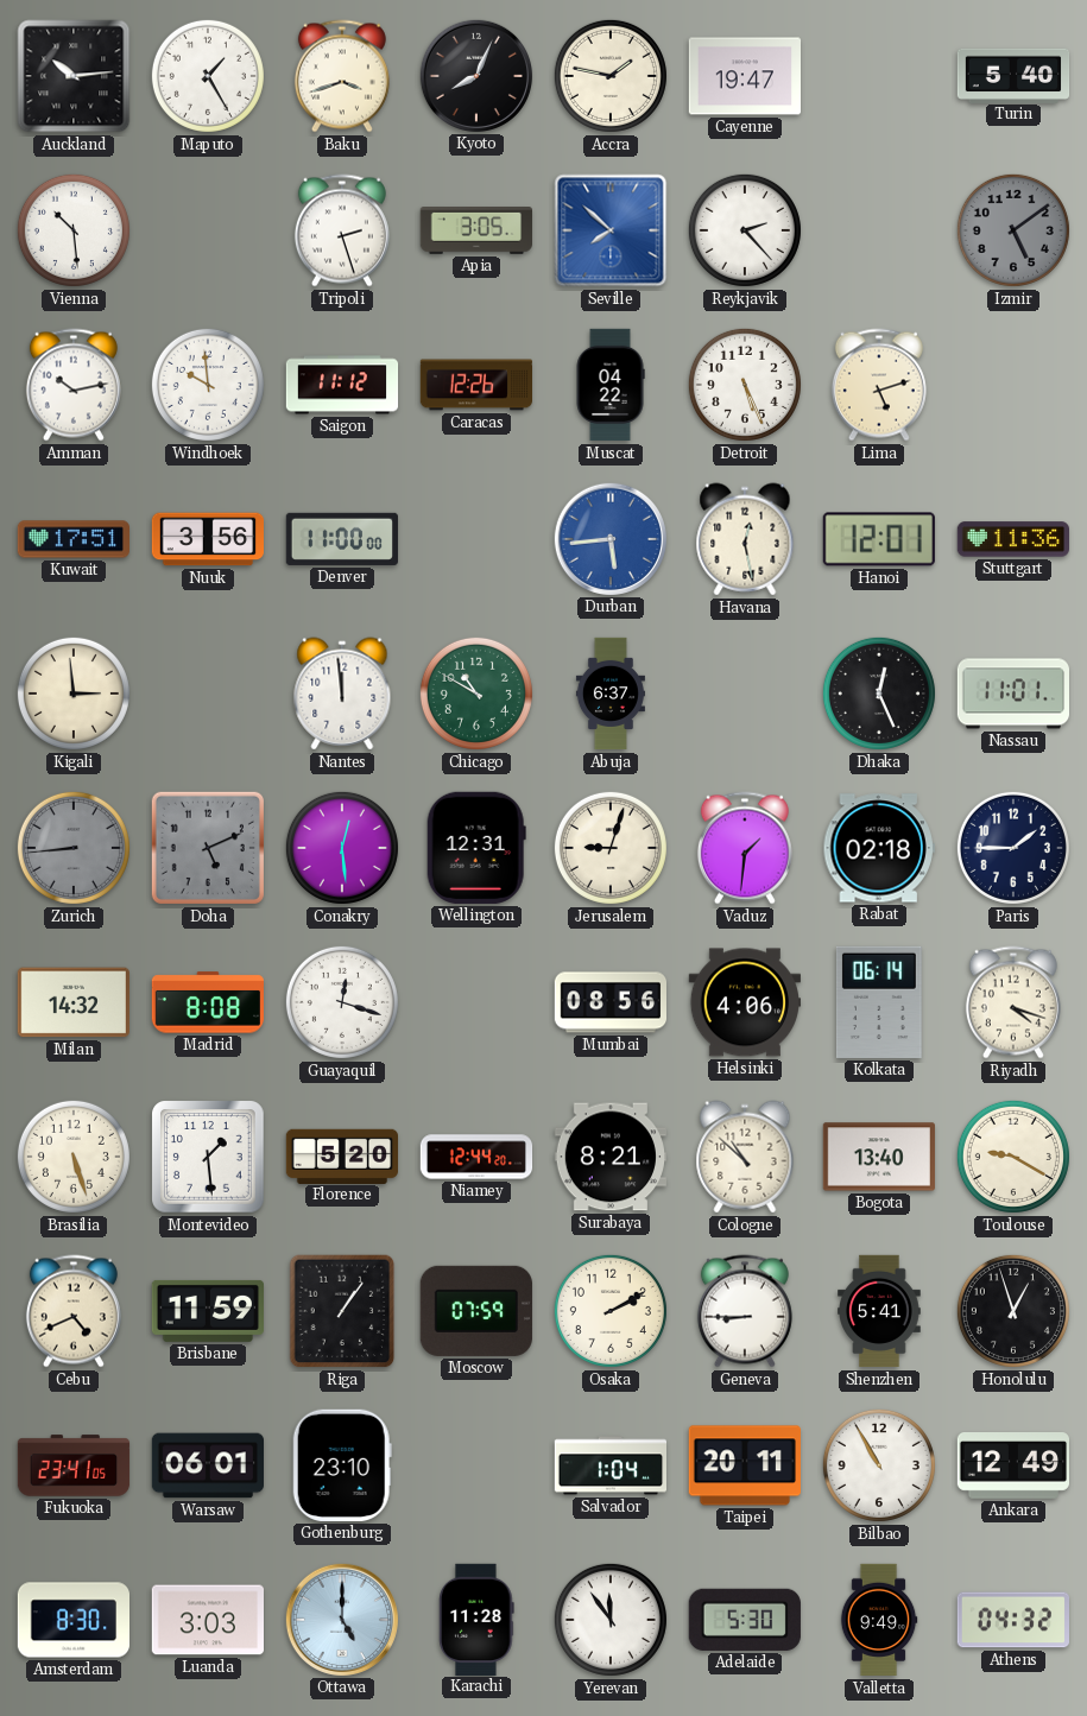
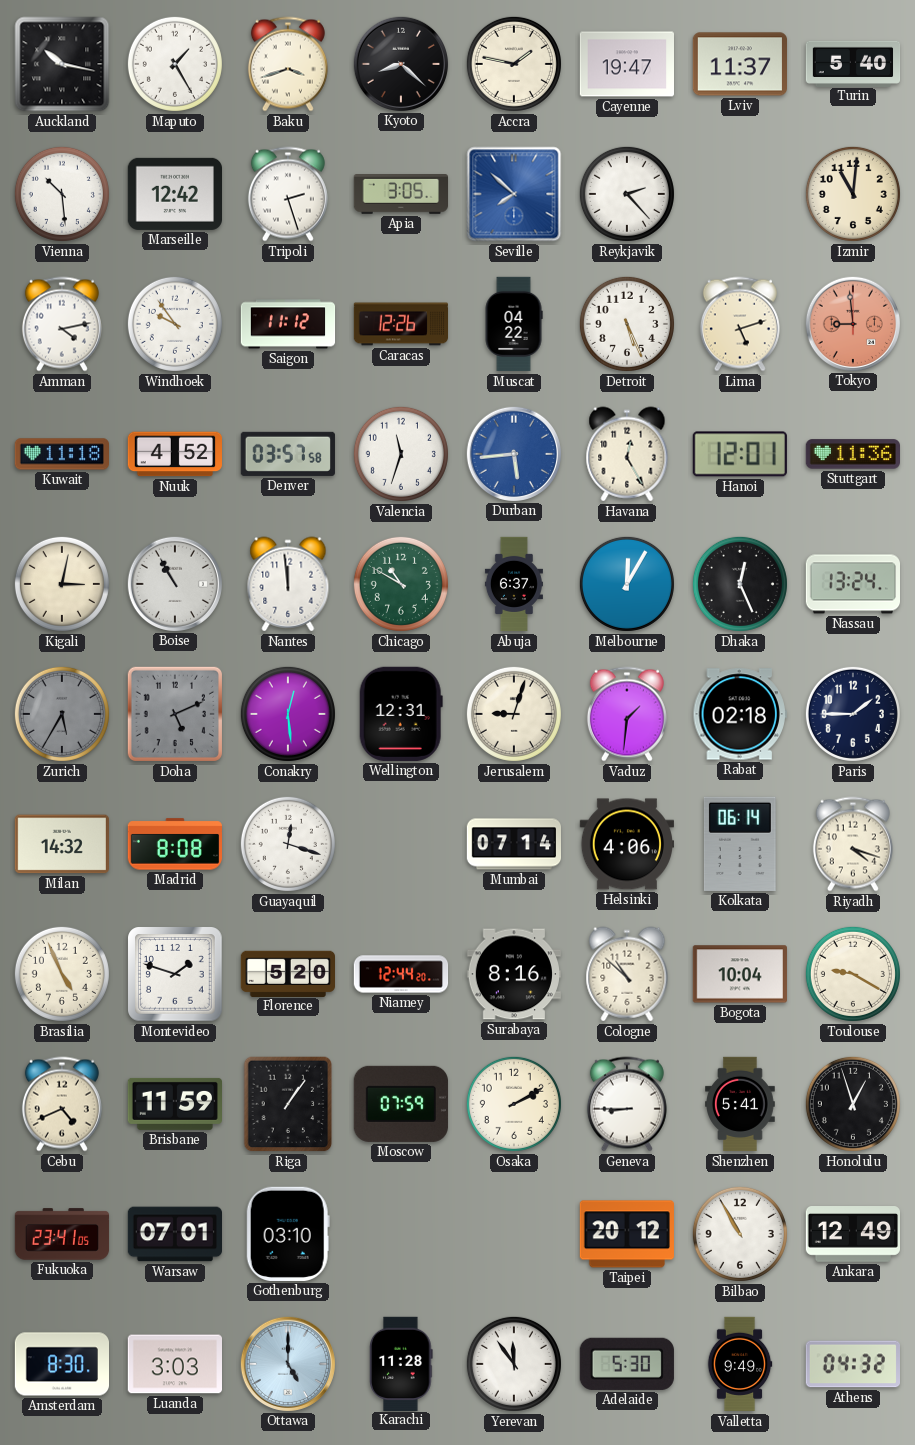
Auckland: 10:14 -> 10:17
Kyoto: 8:04 -> 8:22
Lviv: none -> 11:37
Marseille: none -> 12:42
Izmir: 5:09 -> 11:01
Izmir dial: grey -> cream
Amman: 10:13 -> 4:13
Windhoek: 9:59 -> 9:54
Tokyo: none -> 8:59
Kuwait: 17:51 -> 11:18
Nuuk: 3:56 -> 4:52
Denver: 11:00 -> 03:57
Valencia: none -> 11:33
Havana: 12:28 -> 12:25
Kigali: 2:59 -> 3:02
Boise: none -> 10:55
Melbourne: none -> 12:05
Nassau: 11:01 -> 13:24
Zurich: 8:44 -> 5:35
Mumbai: 08:56 -> 07:14
Brasilia: 5:27 -> 4:56
Montevideo: 1:29 -> 1:48
Surabaya: 8:21 -> 8:16
Bogota: 13:40 -> 10:04
Warsaw: 06:01 -> 07:01
Gothenburg: 23:10 -> 03:10
Salvador: 1:04 -> none
Taipei: 20:11 -> 20:12
